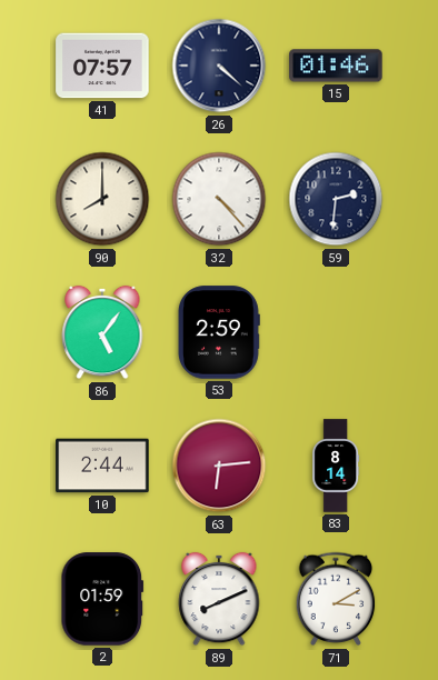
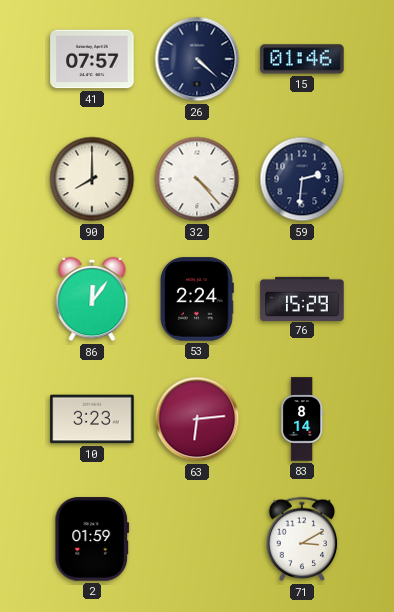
86: 5:06 -> 12:06
53: 2:59 -> 2:24
76: none -> 15:29
10: 2:44 -> 3:23
89: 8:11 -> none
